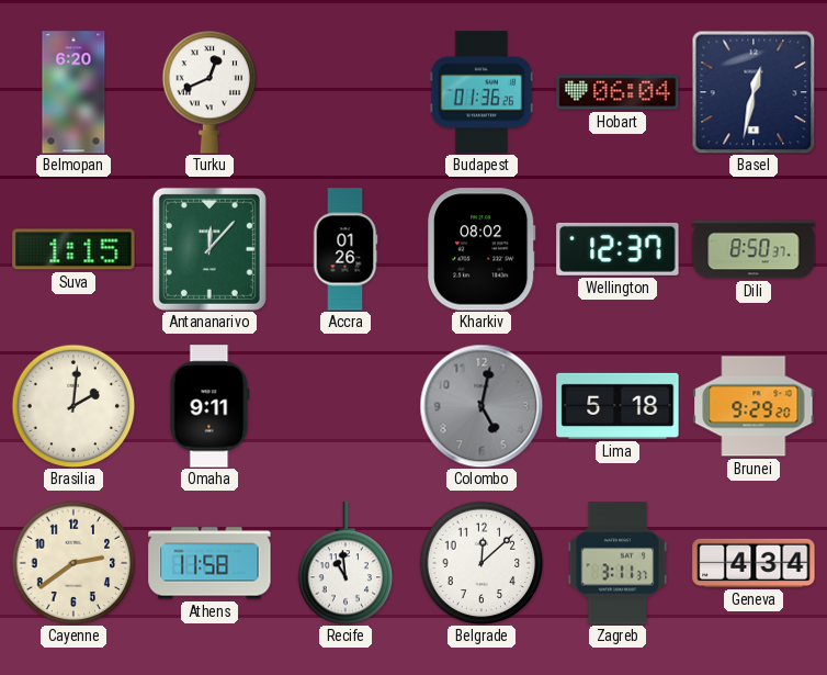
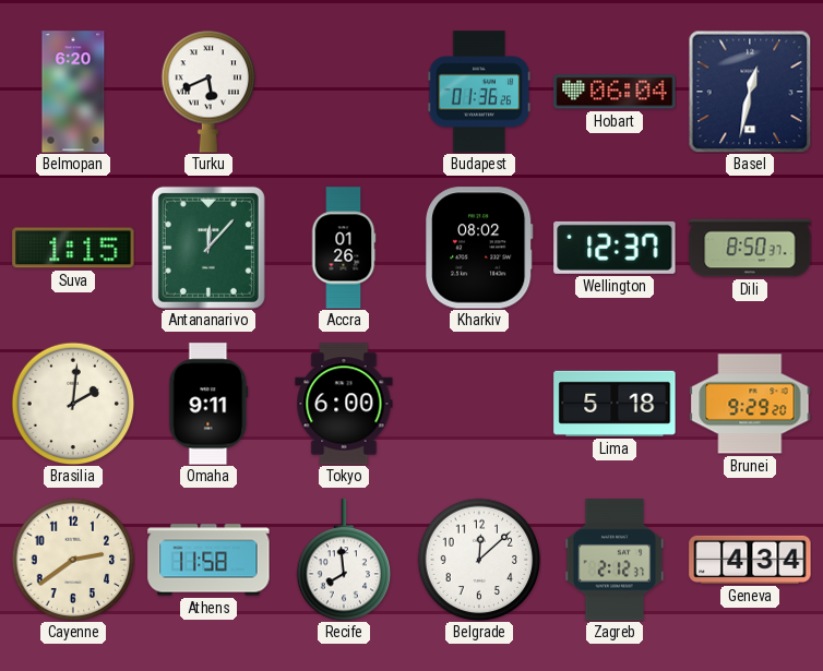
Turku: 12:41 -> 5:41
Tokyo: none -> 6:00
Colombo: 5:02 -> none
Recife: 10:59 -> 7:59
Zagreb: 3:11 -> 2:12
